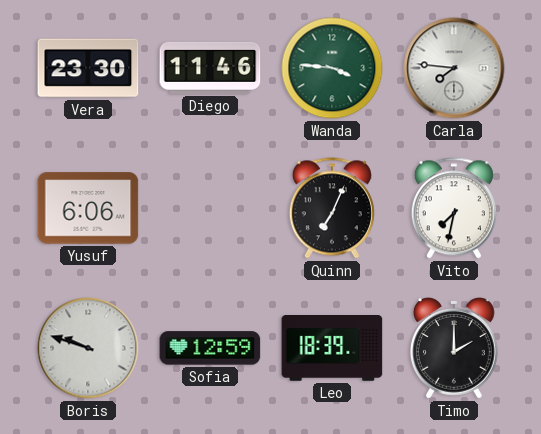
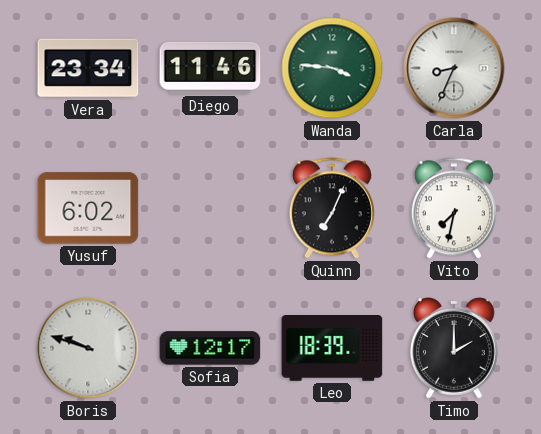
Vera: 23:30 -> 23:34
Carla: 7:46 -> 8:34
Yusuf: 6:06 -> 6:02
Sofia: 12:59 -> 12:17
